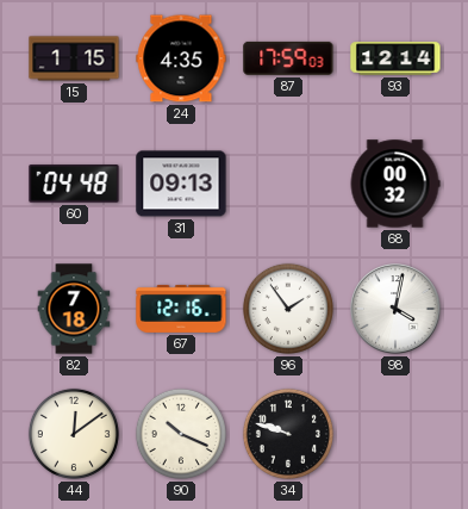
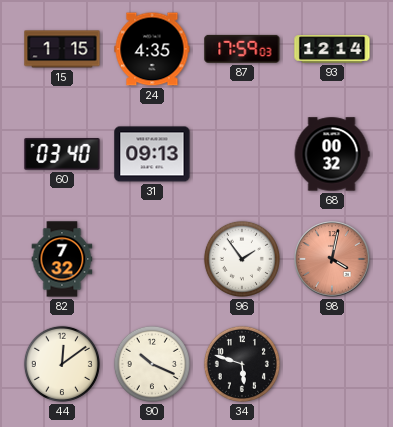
60: 04:48 -> 03:40
82: 7:18 -> 7:32
67: 12:16 -> none
98 dial: white -> salmon
34: 9:48 -> 5:48
